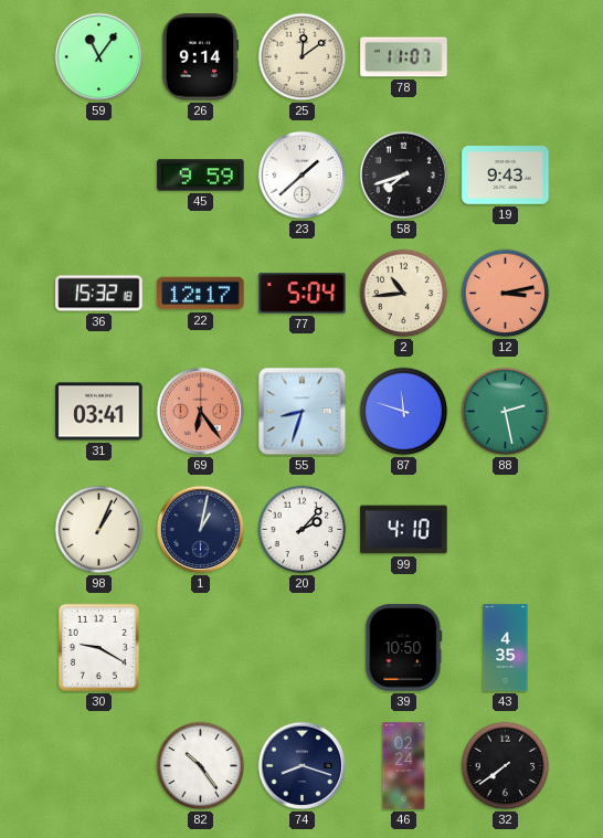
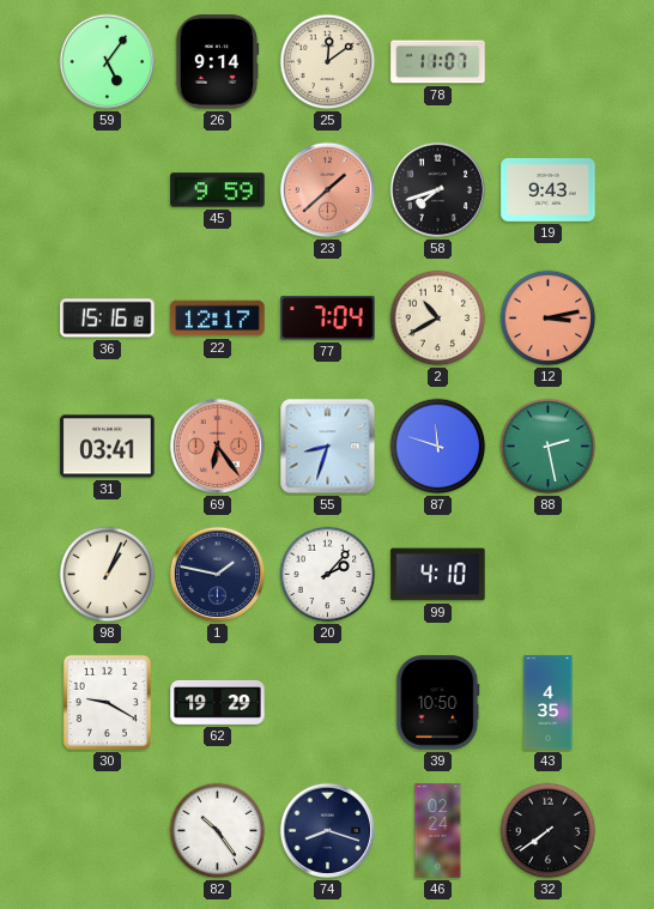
59: 11:06 -> 5:06
23 dial: white -> salmon
36: 15:32 -> 15:16
77: 5:04 -> 7:04
2: 10:44 -> 10:40
1: 1:02 -> 1:47
62: none -> 19:29
